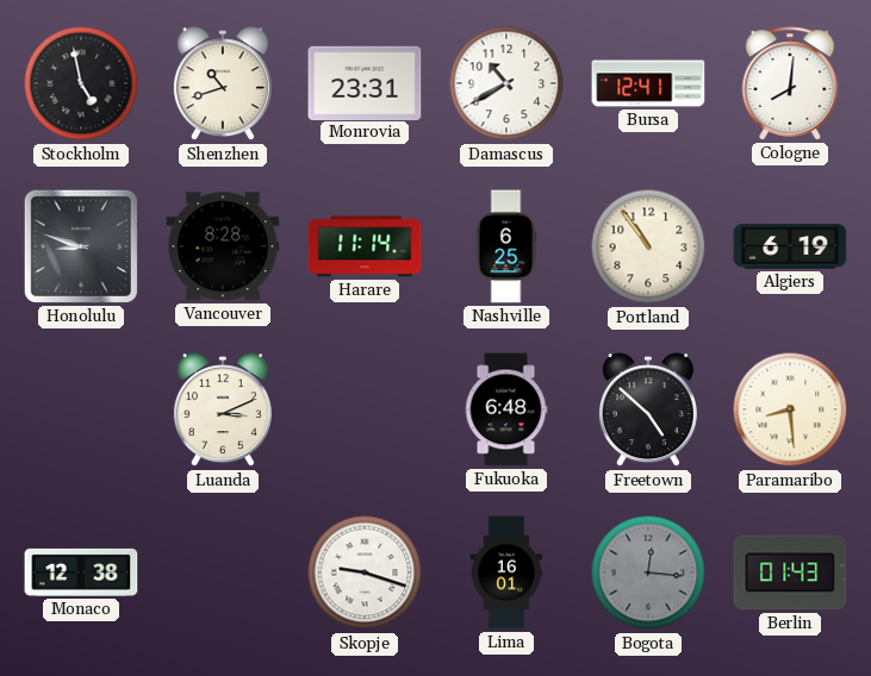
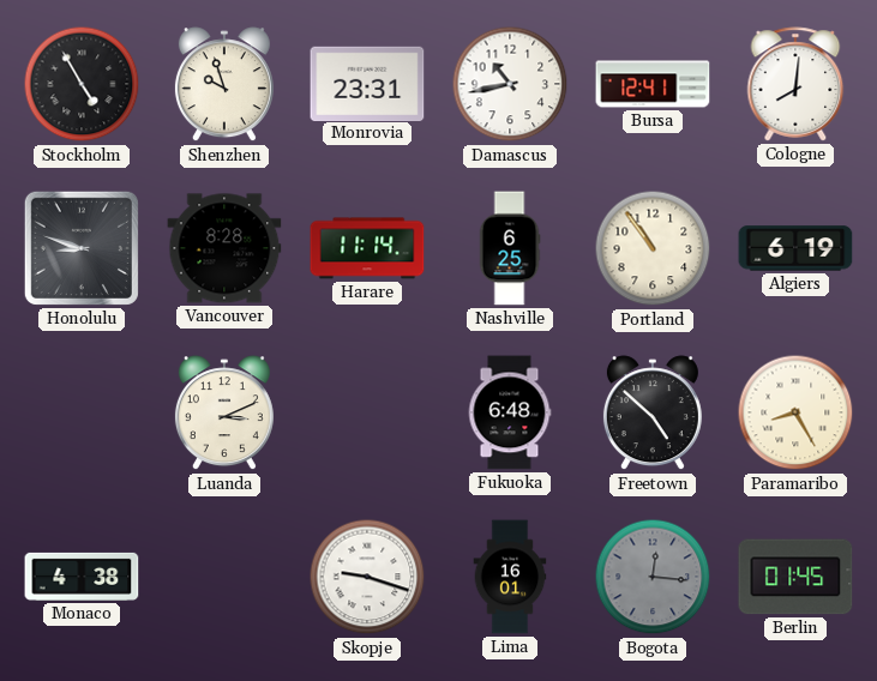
Stockholm: 4:58 -> 4:55
Shenzhen: 10:42 -> 9:57
Damascus: 10:40 -> 10:43
Paramaribo: 8:29 -> 8:25
Monaco: 12:38 -> 4:38
Berlin: 01:43 -> 01:45
